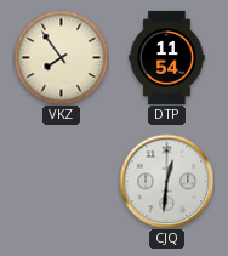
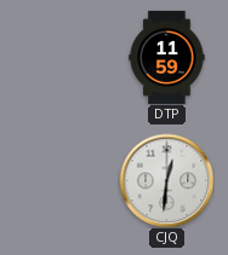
VKZ: 7:54 -> none
DTP: 11:54 -> 11:59
